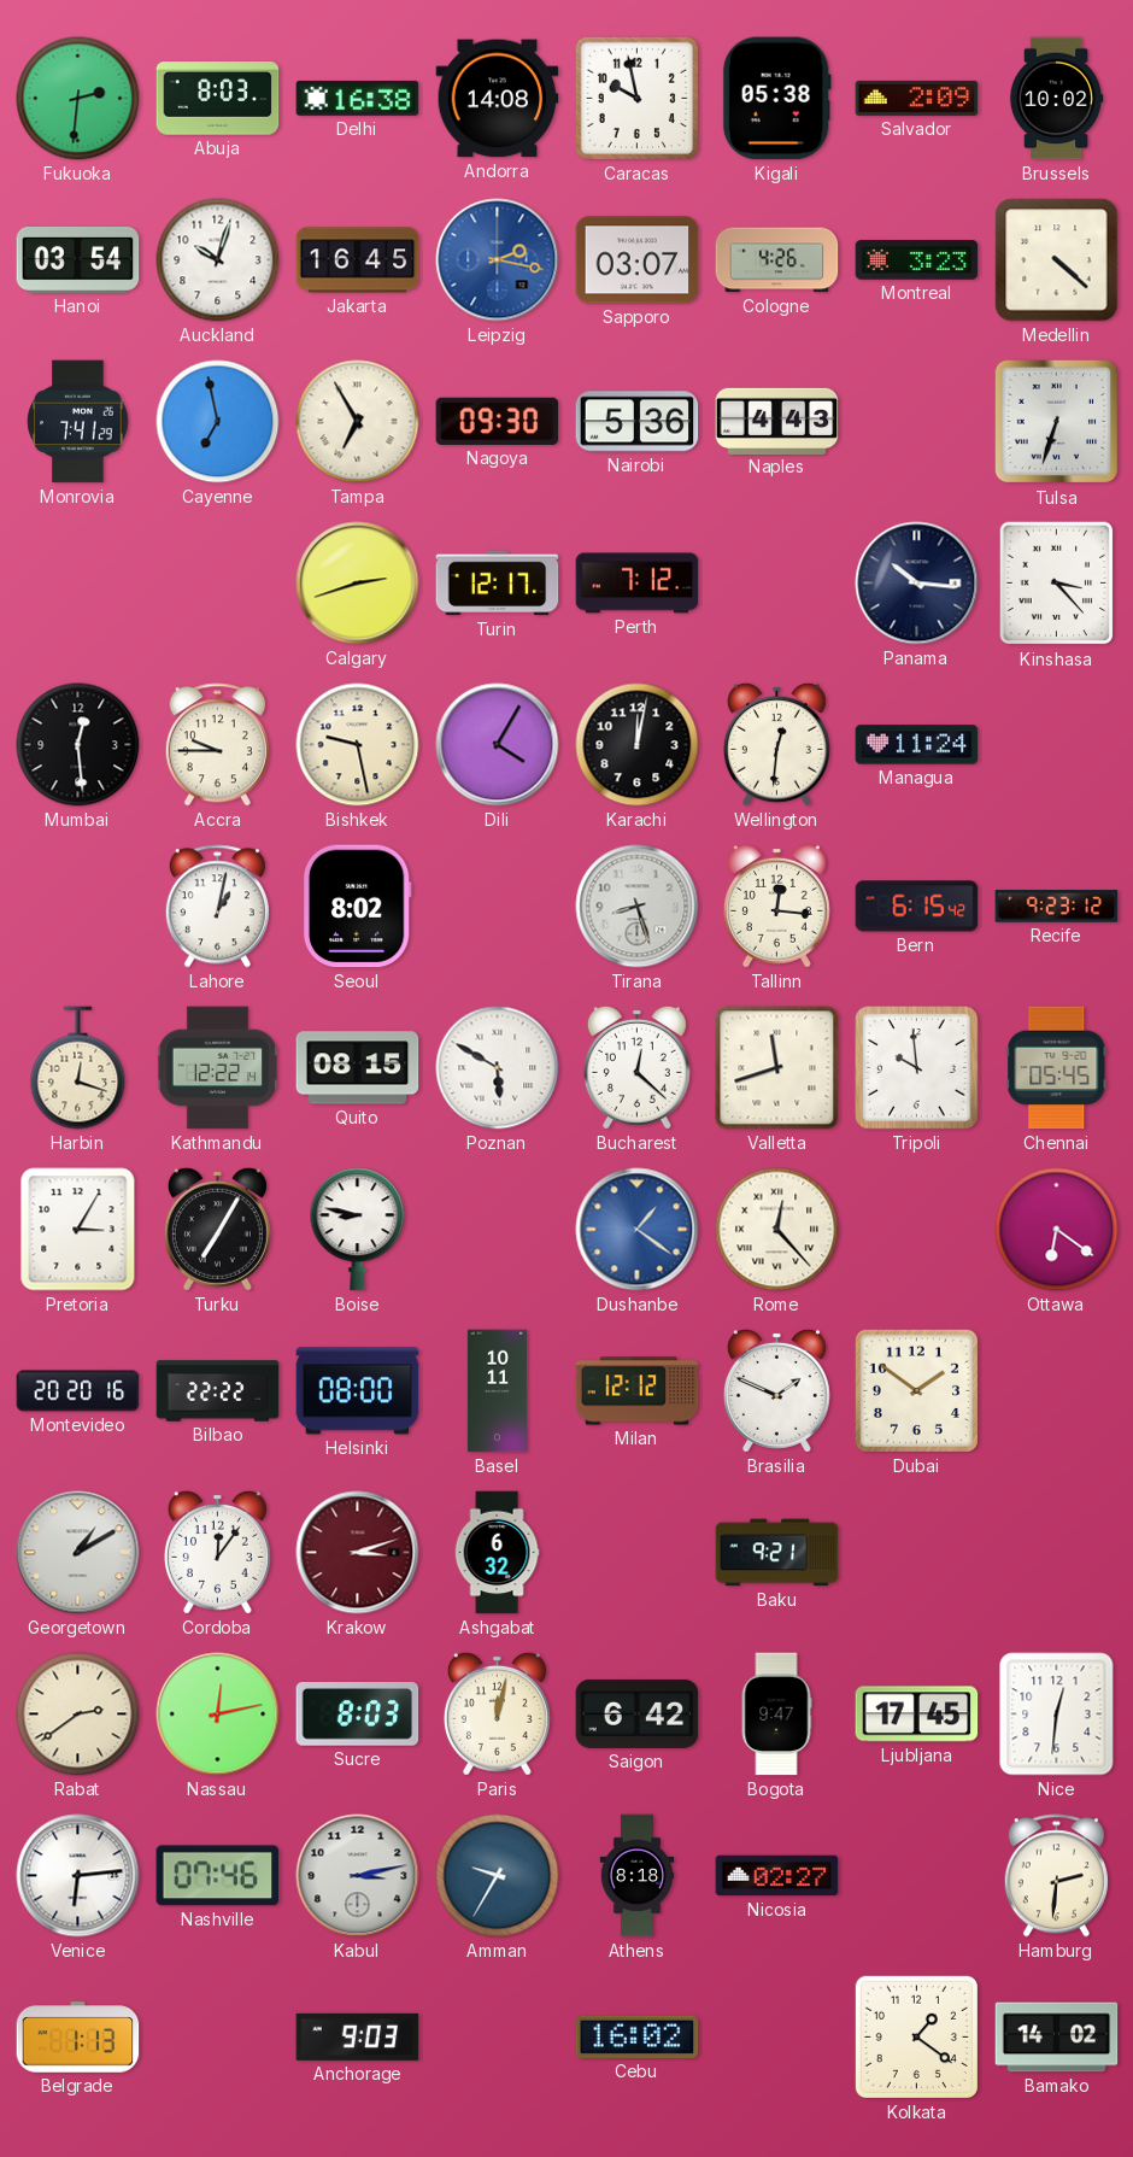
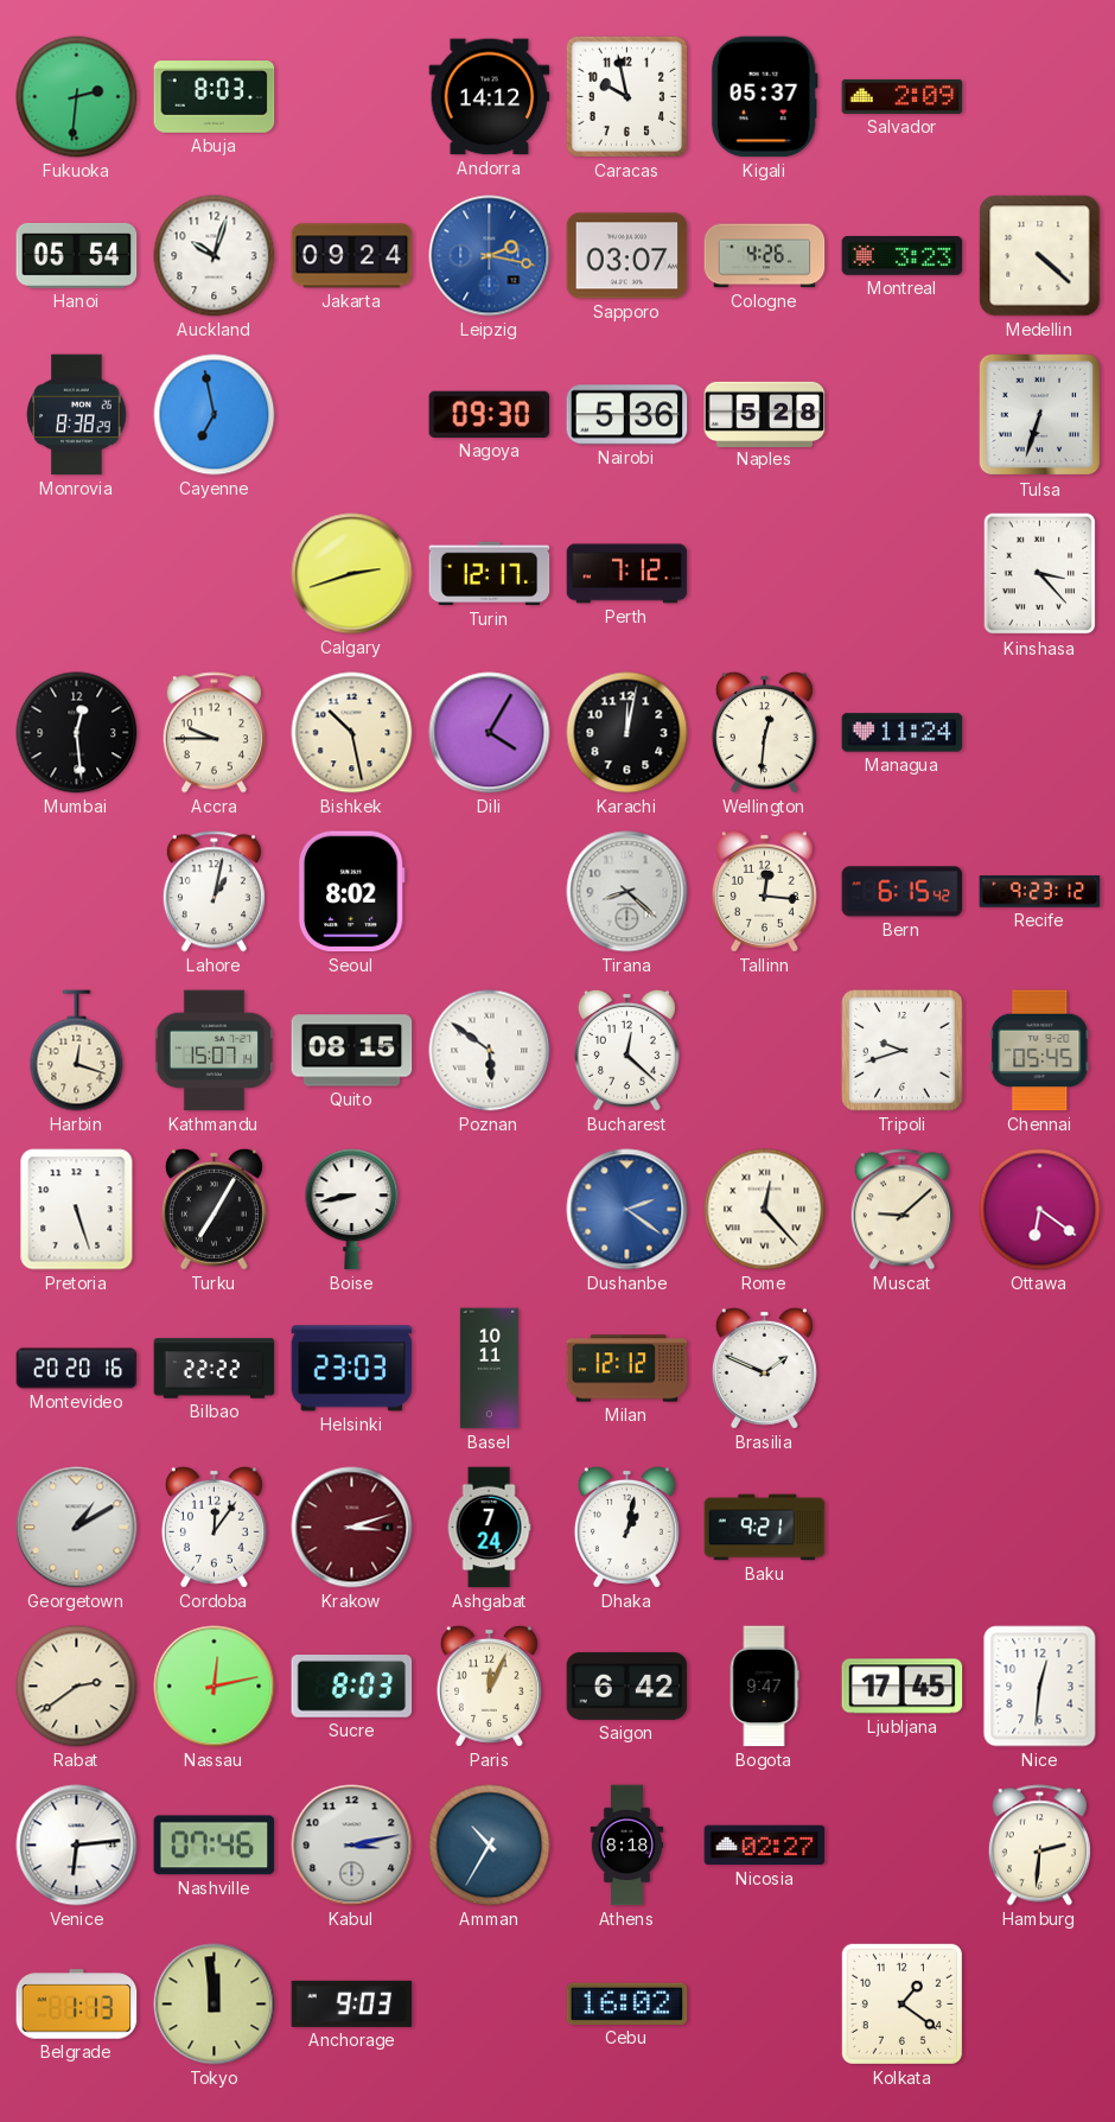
Delhi: 16:38 -> none
Andorra: 14:08 -> 14:12
Kigali: 05:38 -> 05:37
Brussels: 10:02 -> none
Hanoi: 03:54 -> 05:54
Jakarta: 16:45 -> 09:24
Monrovia: 7:41 -> 8:38
Tampa: 6:55 -> none
Naples: 4:43 -> 5:28
Panama: 10:16 -> none
Bishkek: 9:28 -> 10:28
Tirana: 8:27 -> 8:22
Kathmandu: 12:22 -> 15:07
Poznan: 5:50 -> 5:51
Valletta: 11:42 -> none
Tripoli: 9:59 -> 9:42
Pretoria: 3:05 -> 5:27
Boise: 8:47 -> 8:43
Dushanbe: 1:21 -> 2:21
Muscat: none -> 9:08
Helsinki: 08:00 -> 23:03
Dubai: 1:51 -> none
Ashgabat: 6:32 -> 7:24
Dhaka: none -> 1:02
Paris: 12:02 -> 12:04
Amman: 9:35 -> 10:35
Tokyo: none -> 11:59
Bamako: 14:02 -> none
